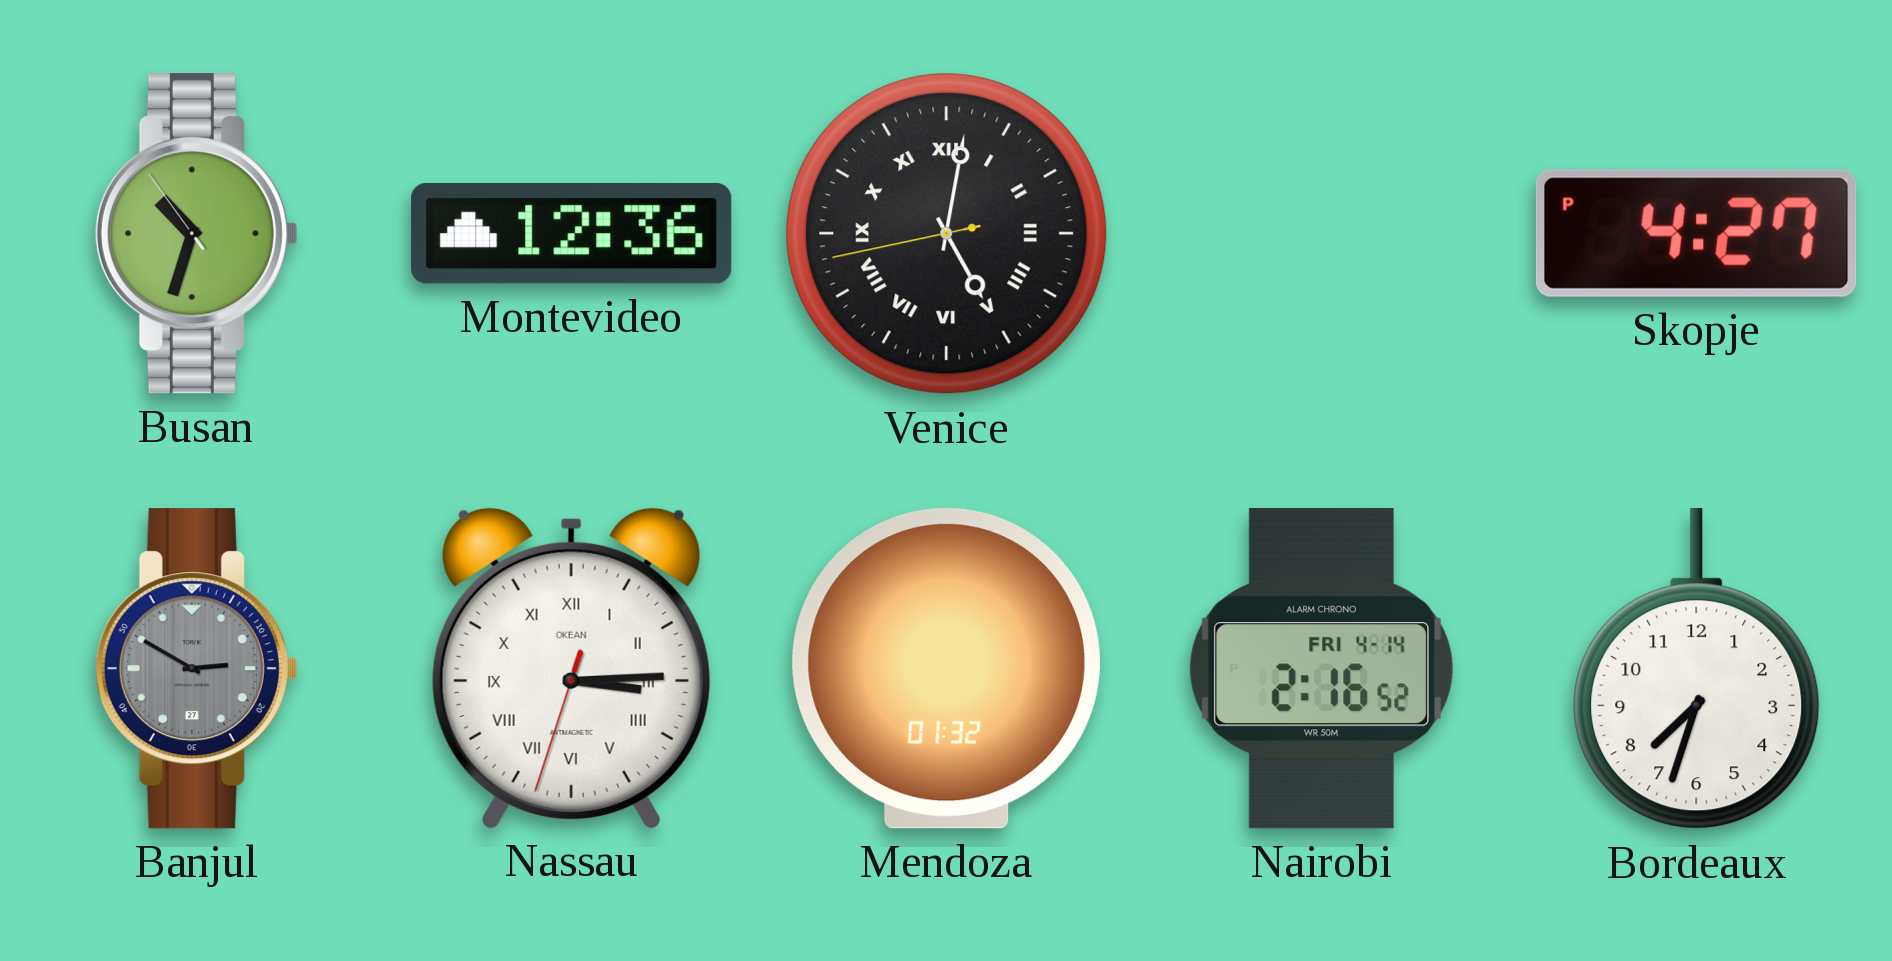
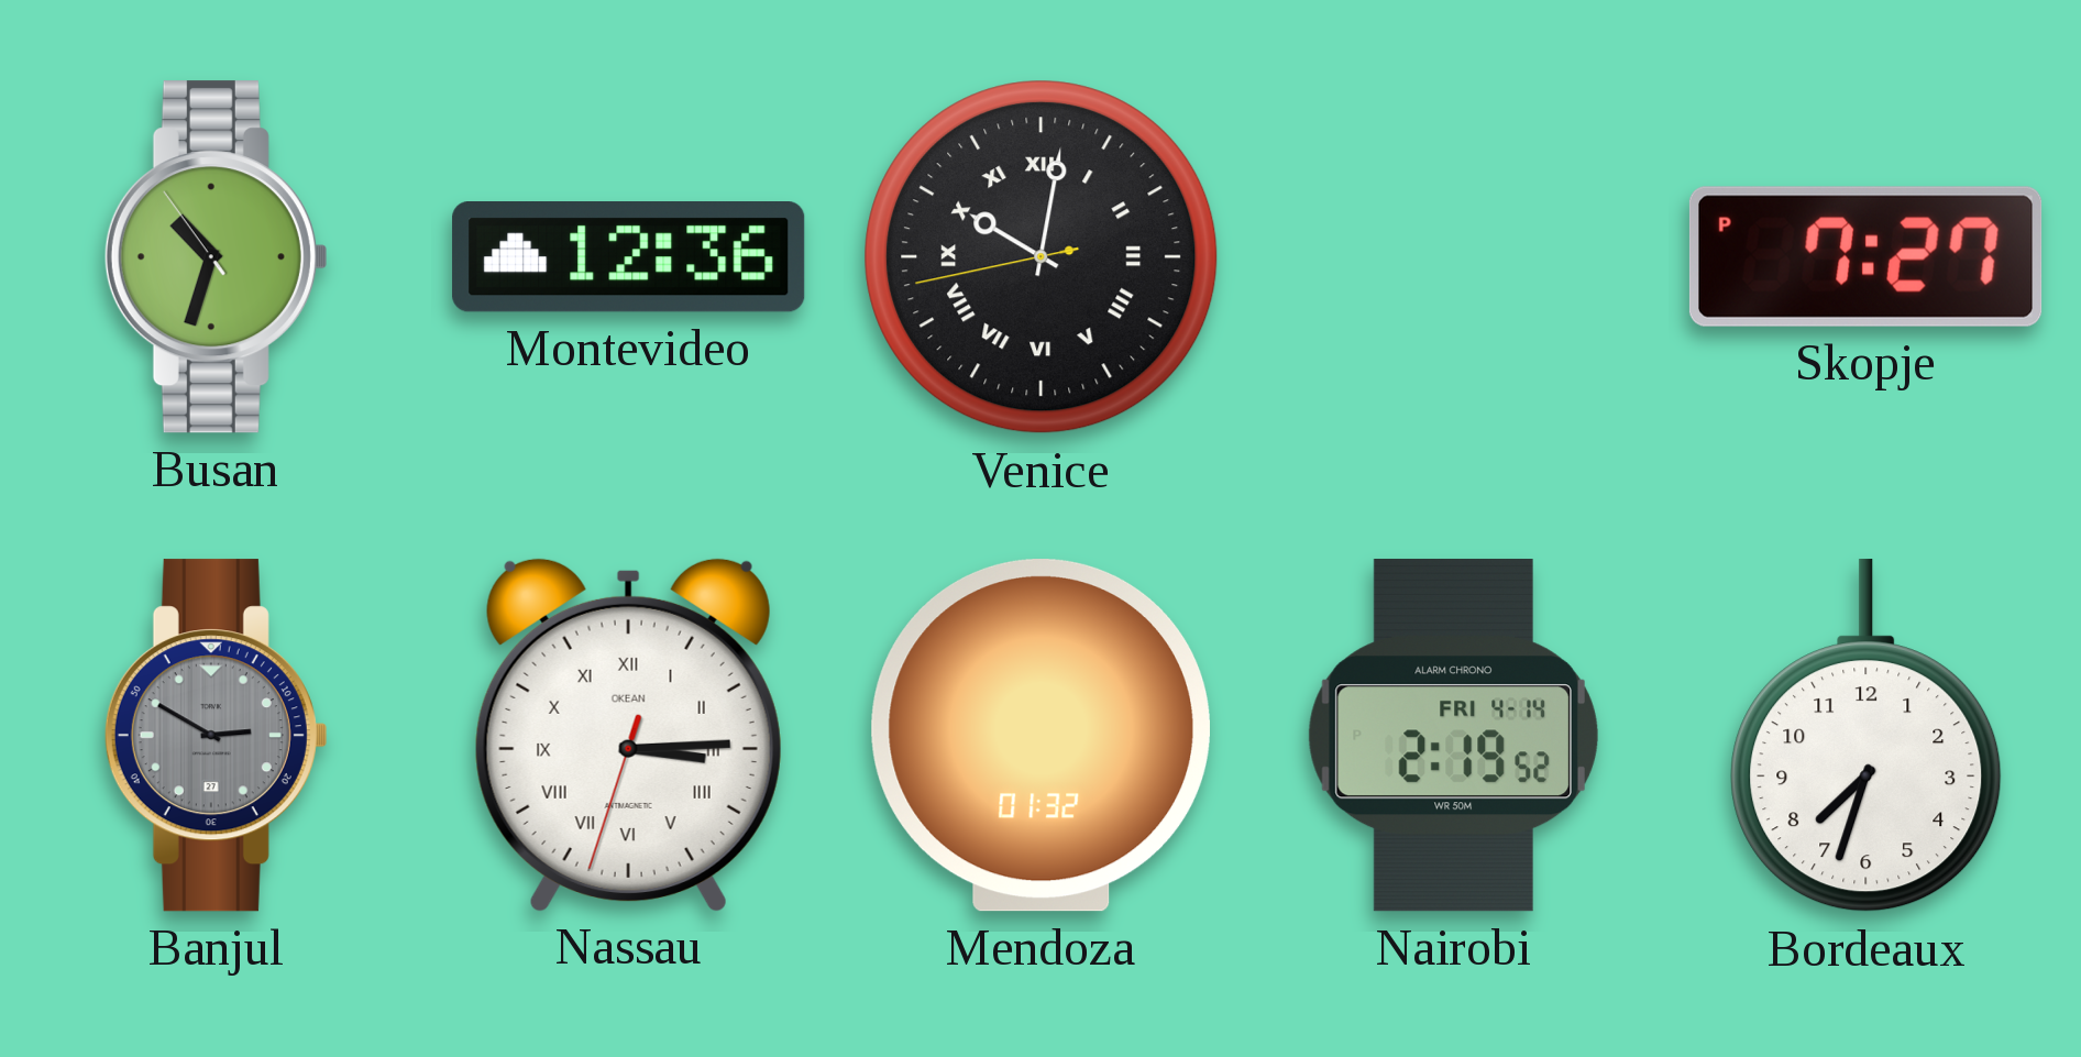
Venice: 5:01 -> 10:01
Skopje: 4:27 -> 7:27
Nairobi: 2:16 -> 2:19
